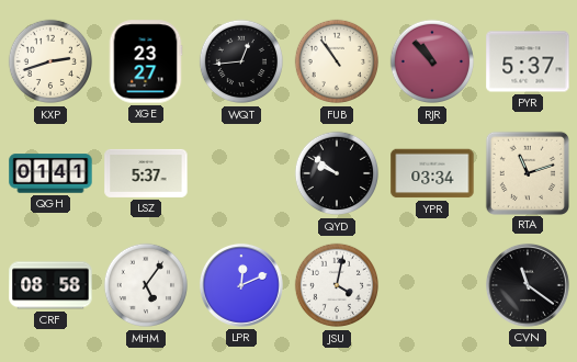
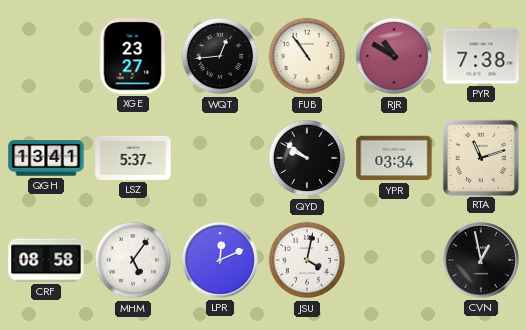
KXP: 2:42 -> none
RJR: 10:53 -> 10:50
PYR: 5:37 -> 7:38
QGH: 01:41 -> 13:41
CVN: 11:21 -> 12:58
